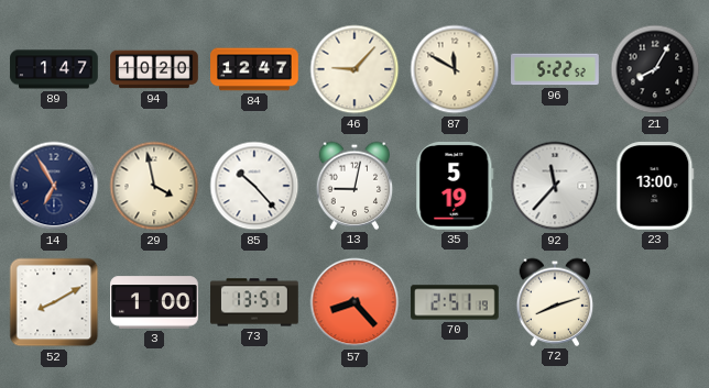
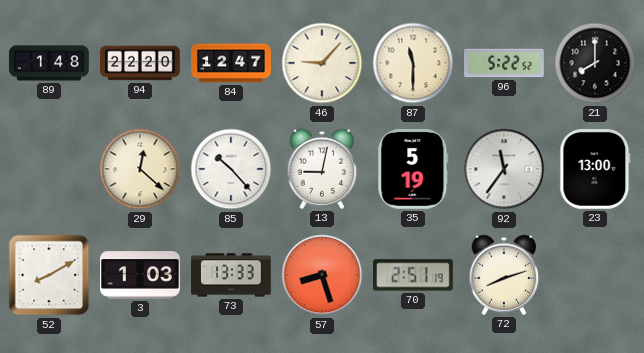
89: 1:47 -> 1:48
94: 10:20 -> 22:20
87: 11:50 -> 11:30
21: 8:05 -> 8:00
14: 6:55 -> none
29: 3:58 -> 12:22
92: 11:37 -> 11:36
3: 1:00 -> 1:03
73: 13:51 -> 13:33
57: 8:23 -> 8:27
